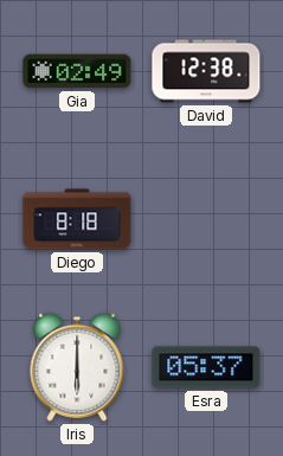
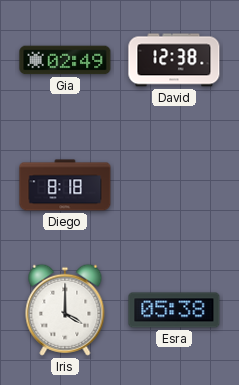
Iris: 6:00 -> 4:00
Esra: 05:37 -> 05:38
